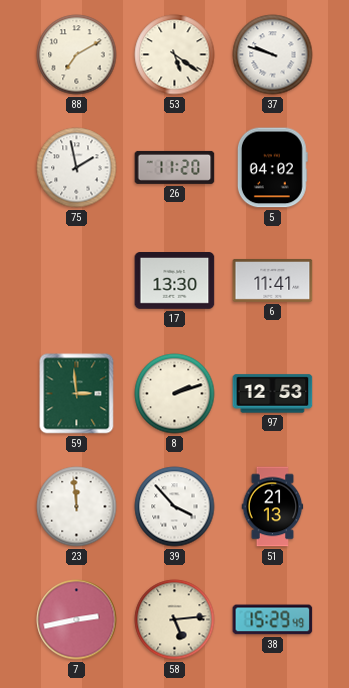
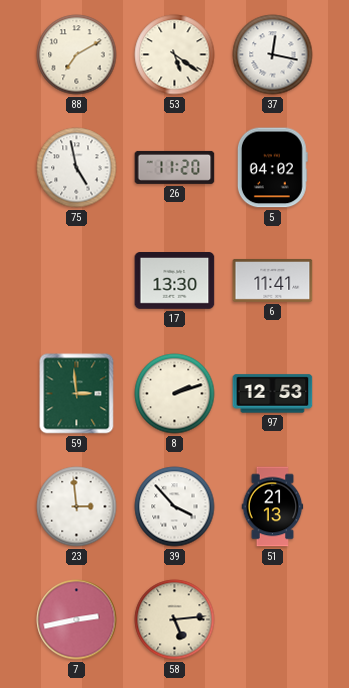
37: 9:48 -> 12:17
75: 1:58 -> 4:58
23: 11:59 -> 2:59
38: 15:29 -> none
